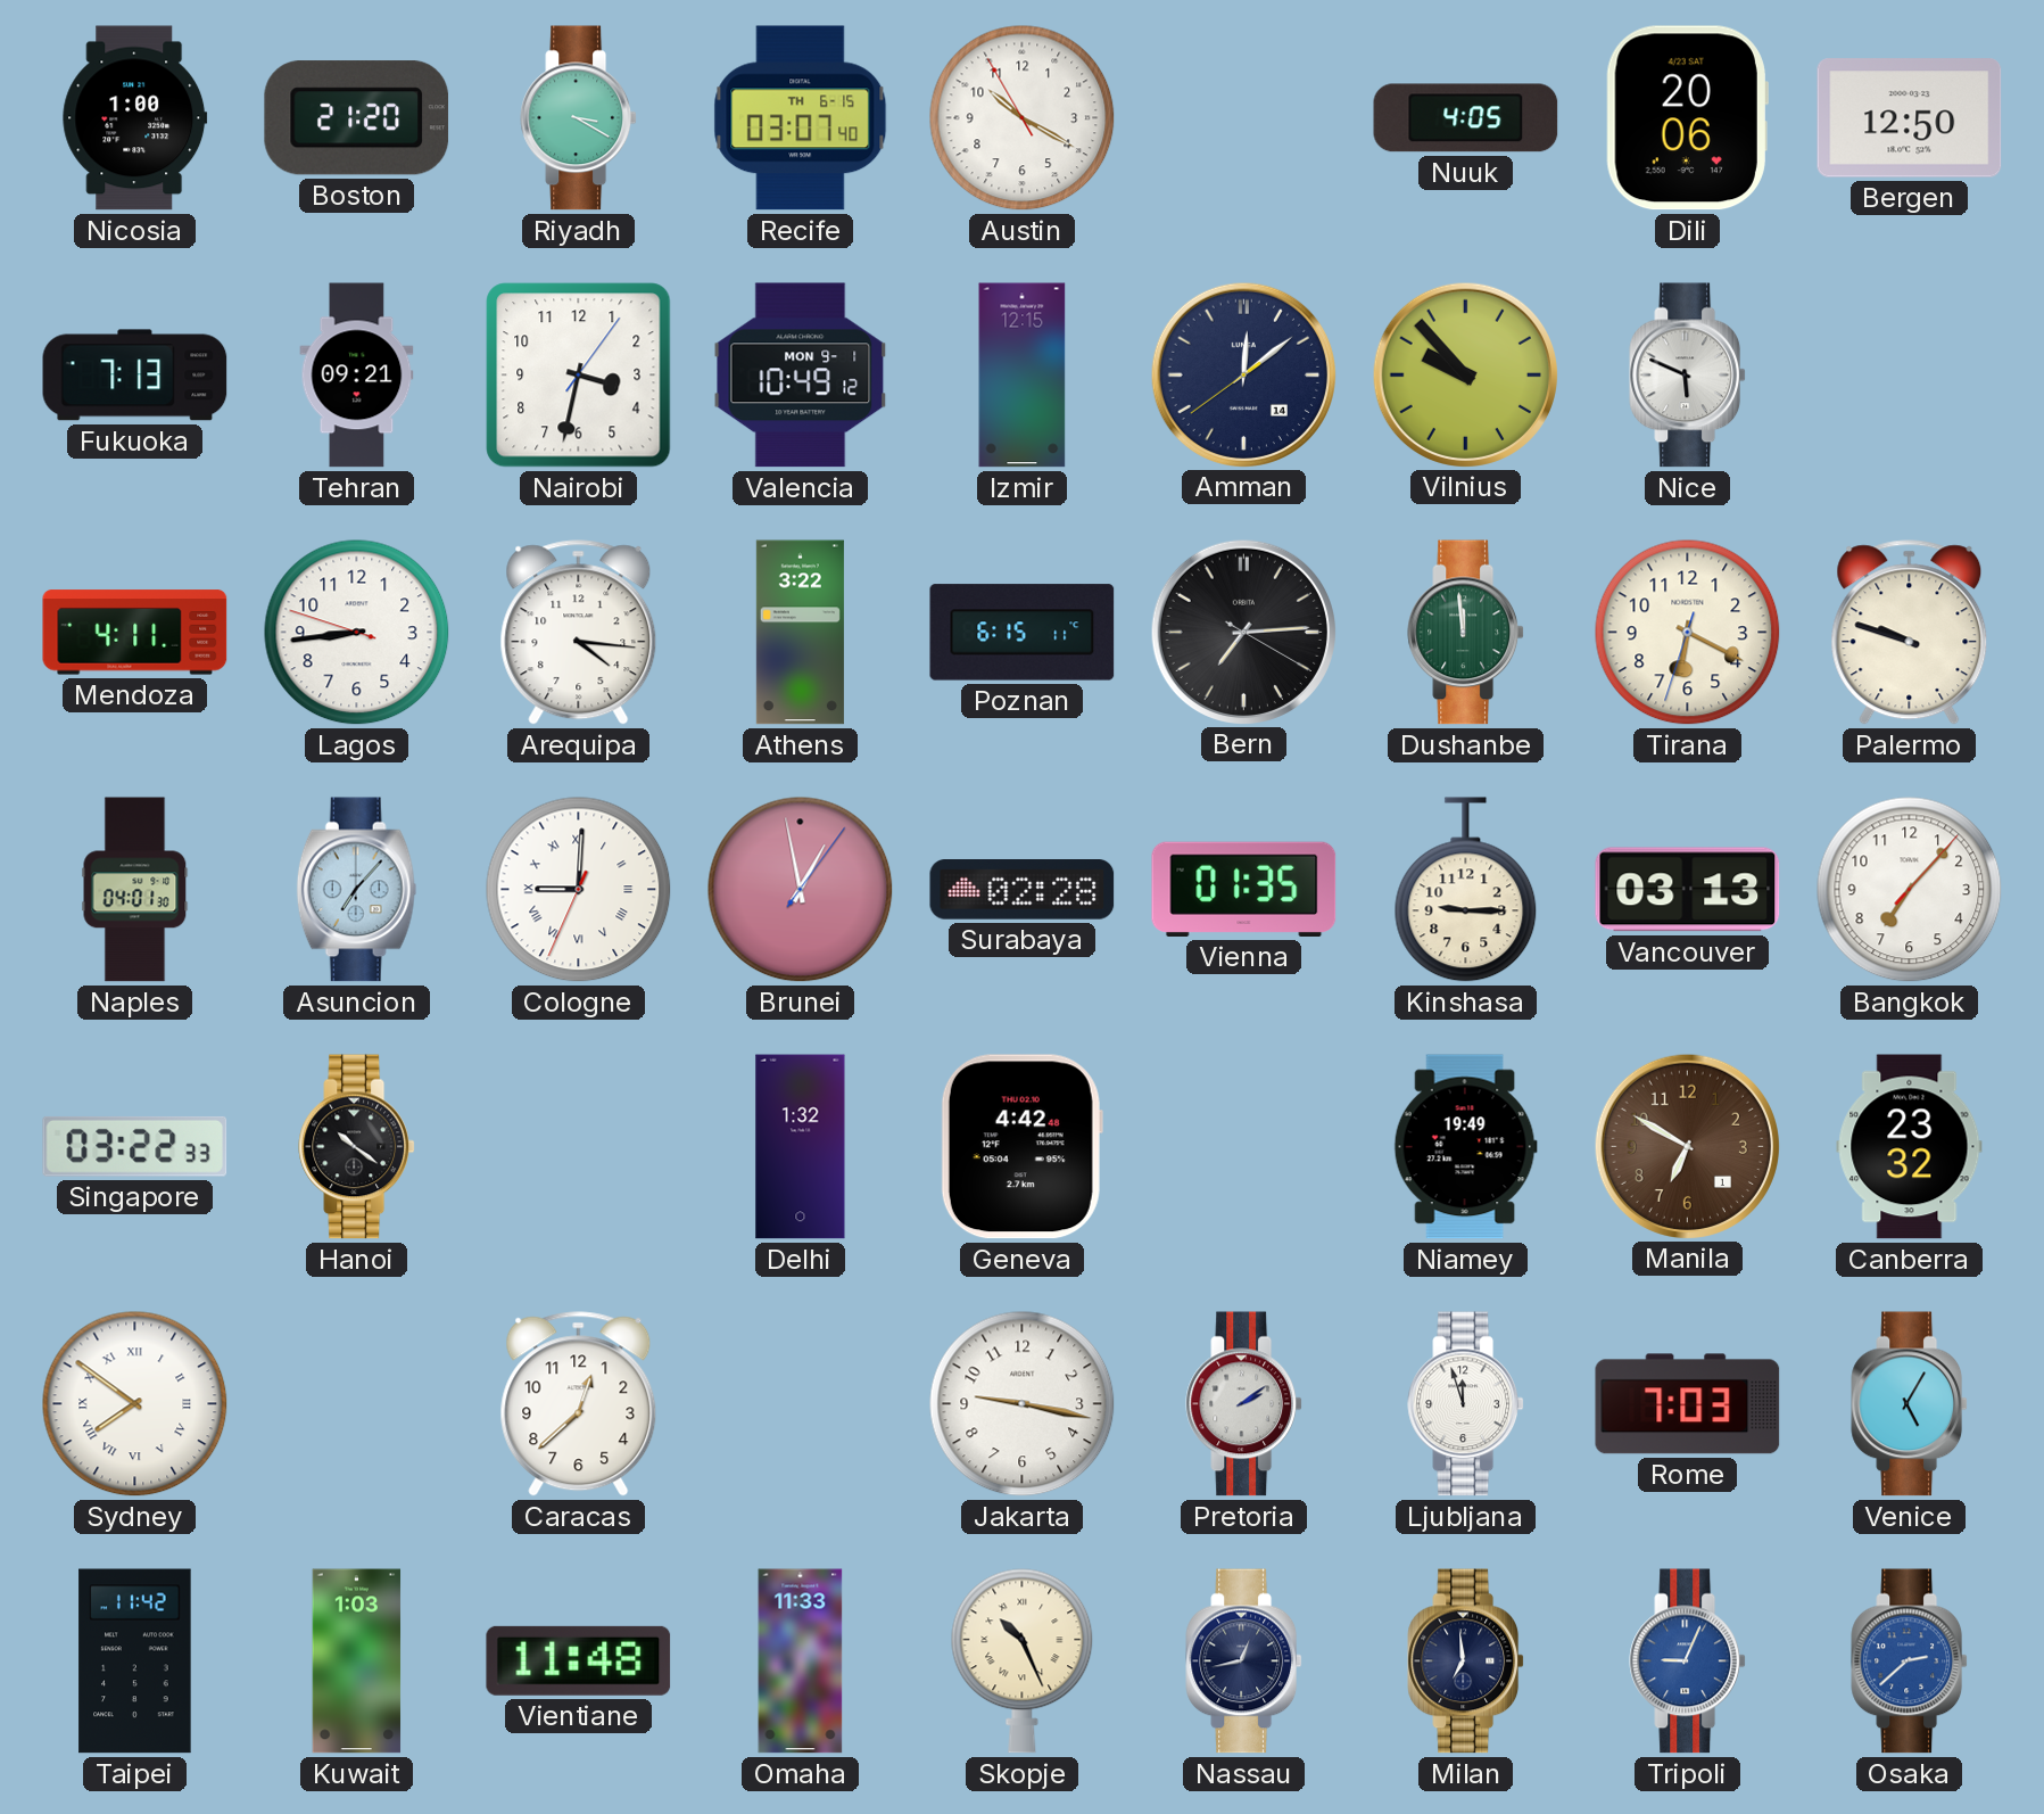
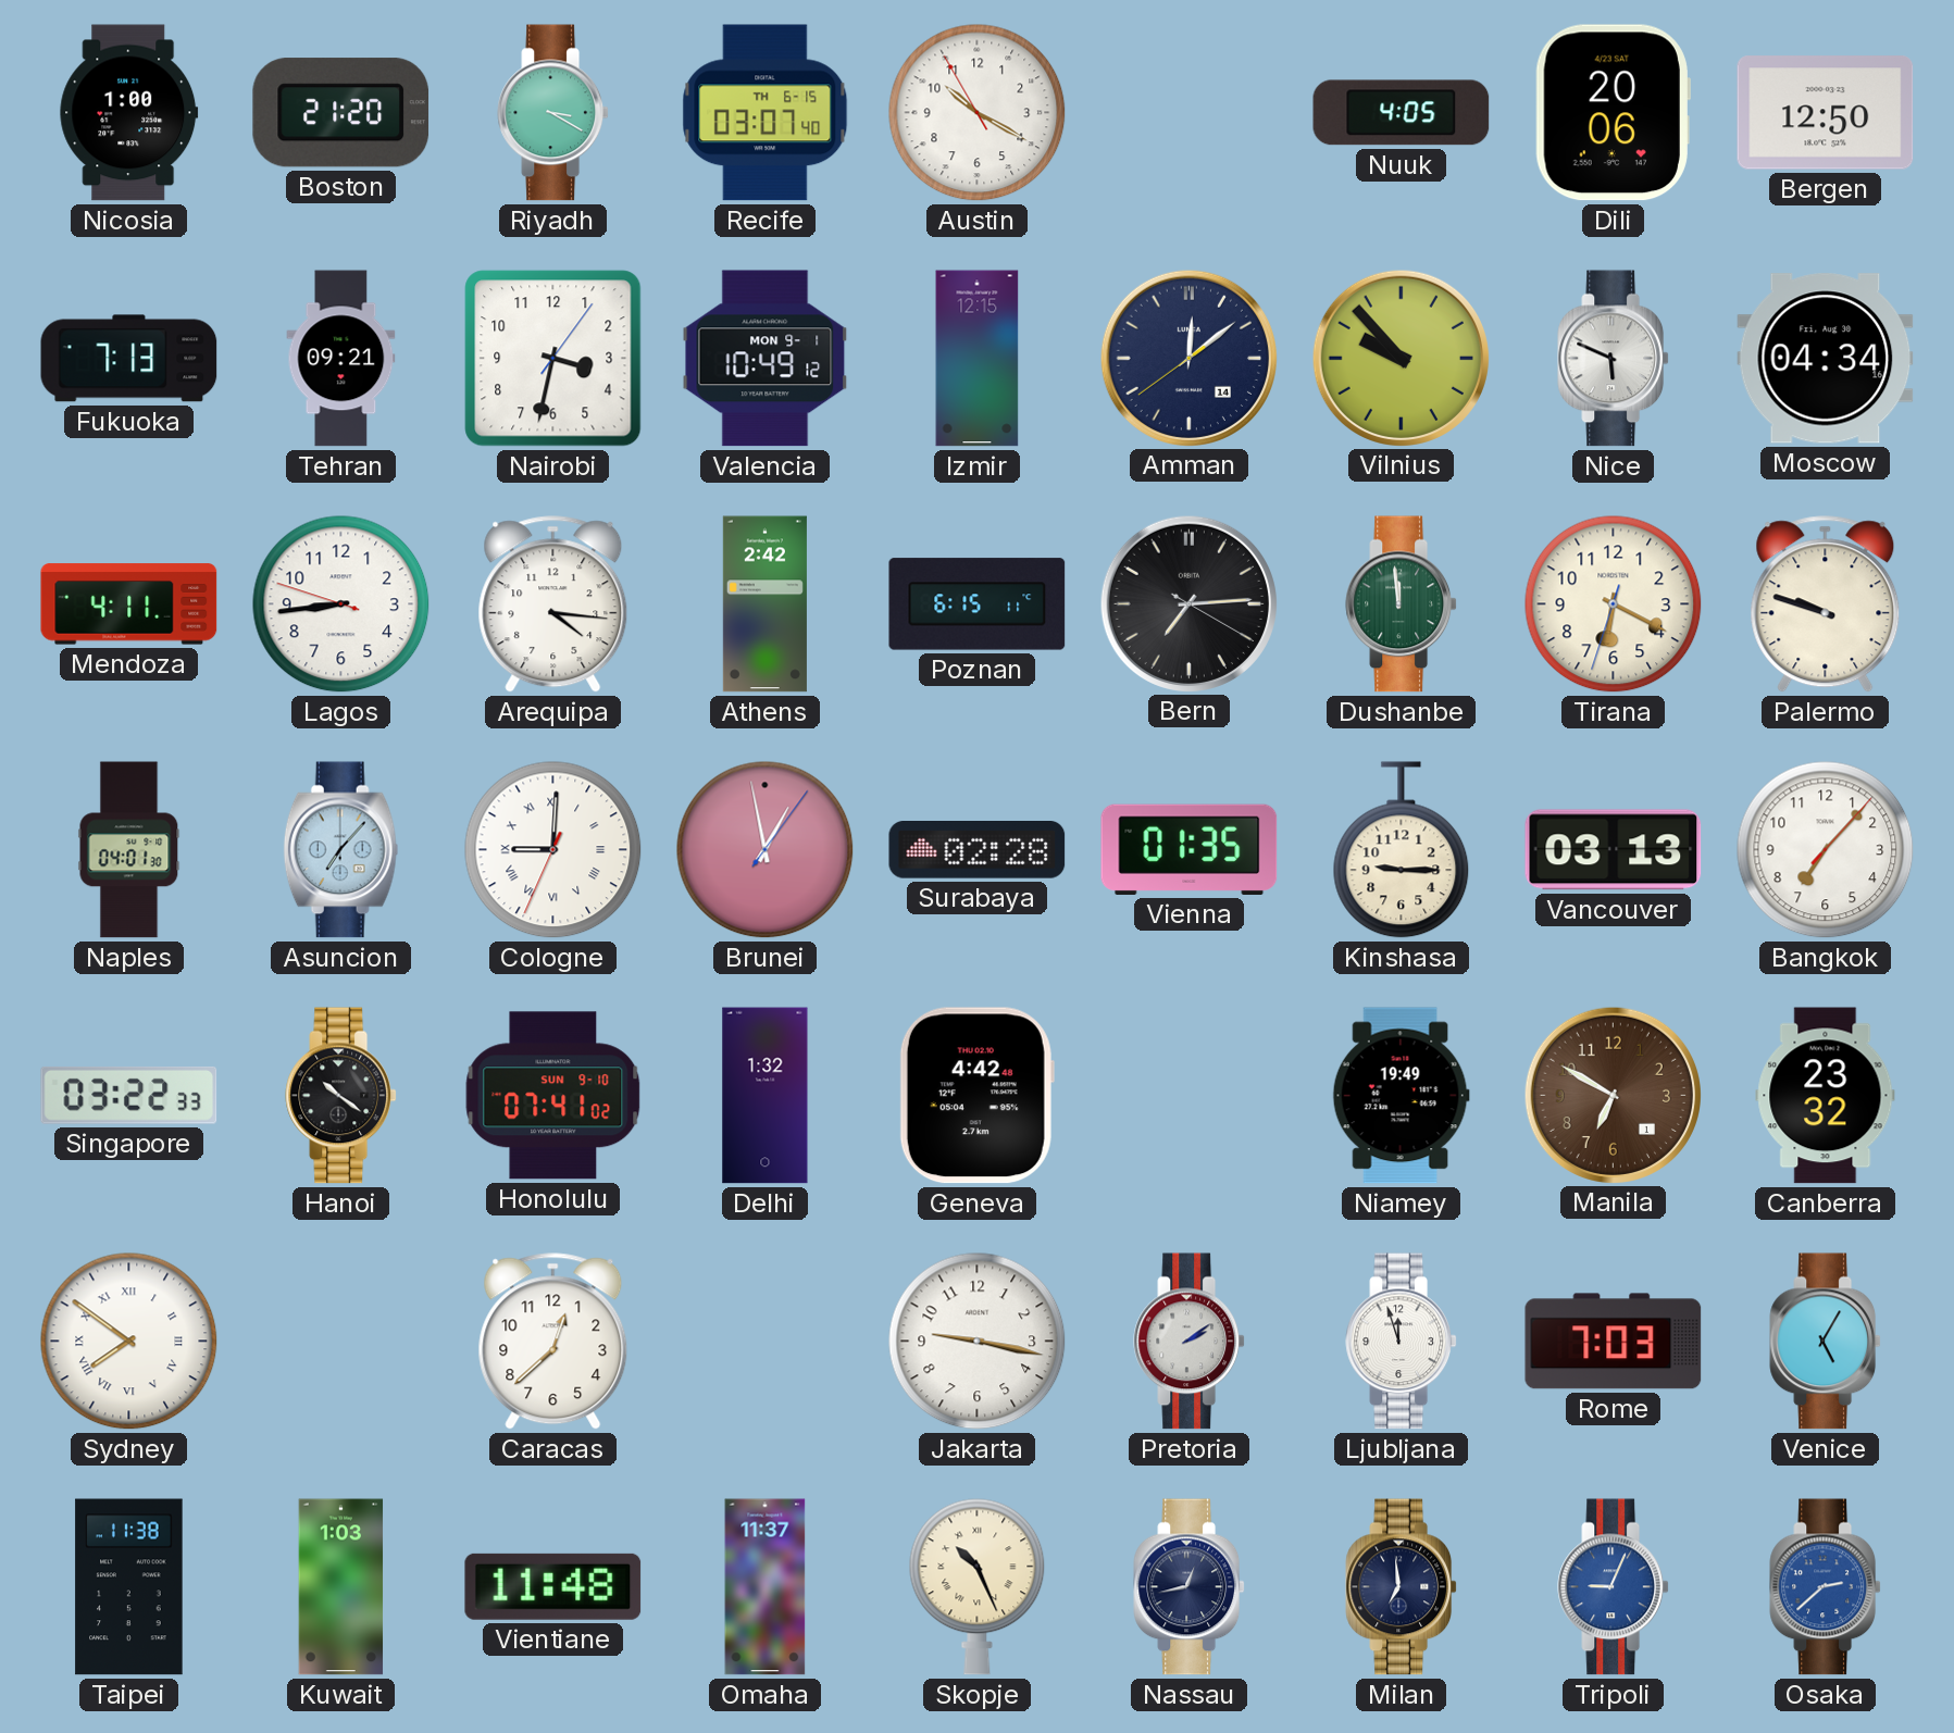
Moscow: none -> 04:34
Athens: 3:22 -> 2:42
Honolulu: none -> 07:41
Taipei: 11:42 -> 11:38
Omaha: 11:33 -> 11:37
